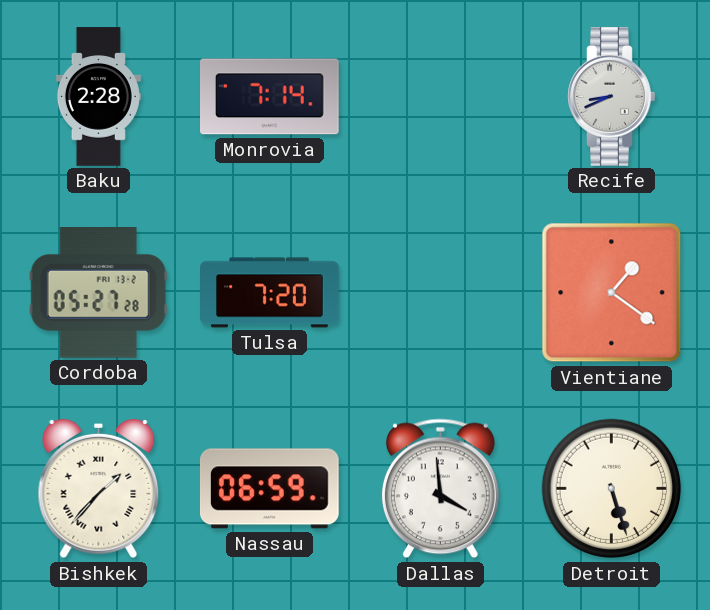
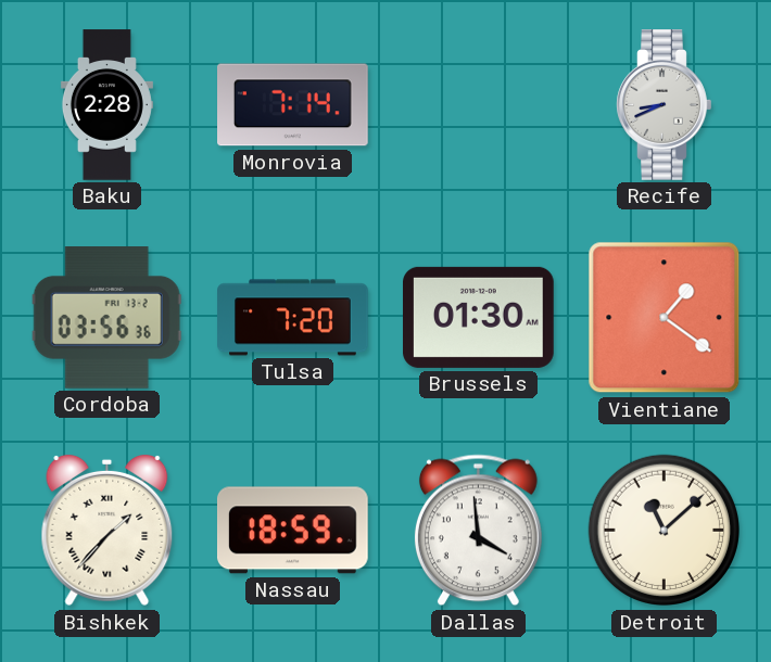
Cordoba: 05:27 -> 03:56
Brussels: none -> 01:30
Nassau: 06:59 -> 18:59
Detroit: 5:27 -> 11:08
